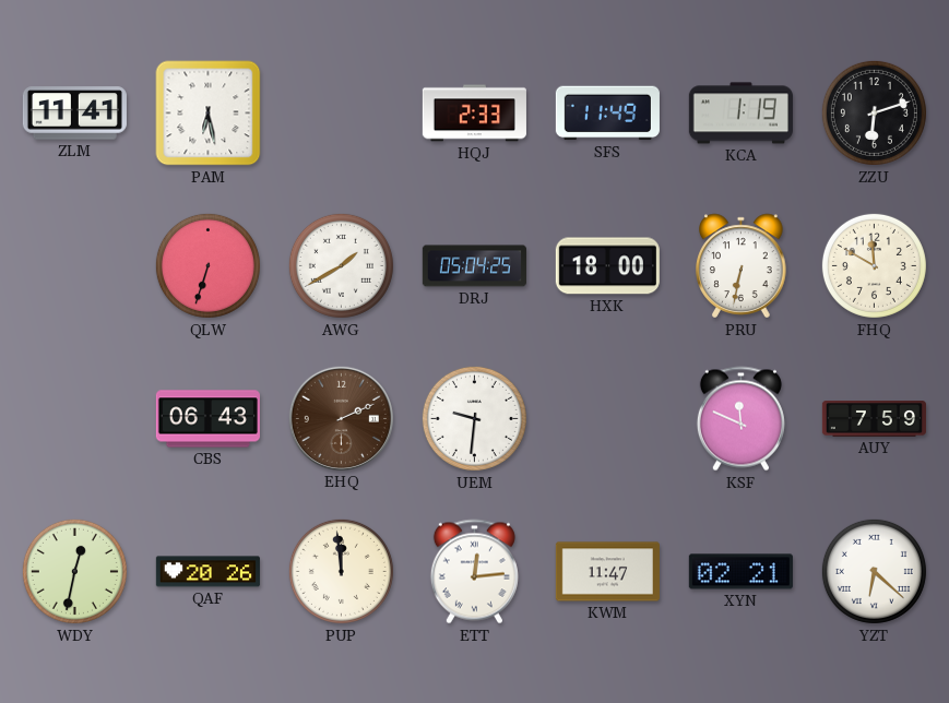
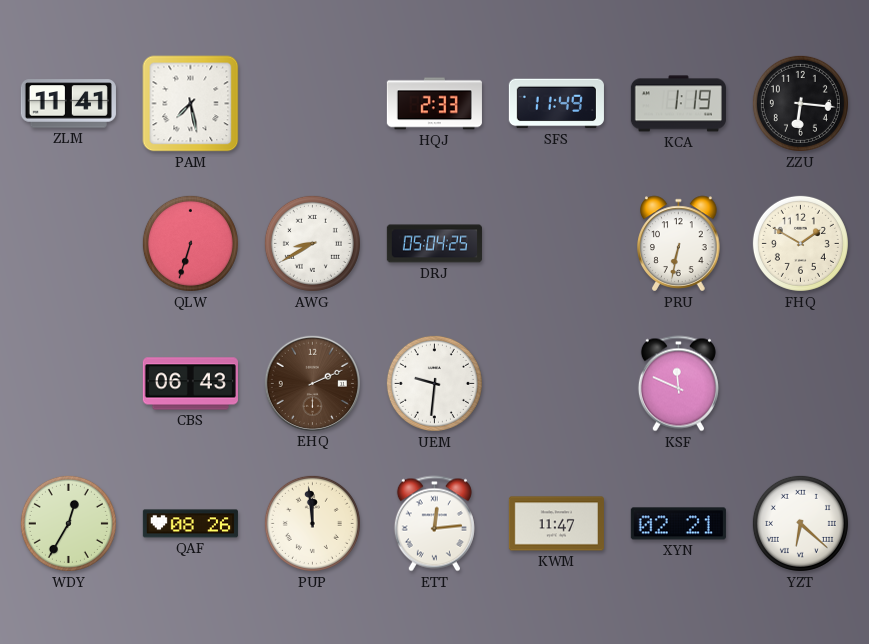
PAM: 6:28 -> 7:28
ZZU: 6:12 -> 6:16
AWG: 1:40 -> 8:40
HXK: 18:00 -> none
FHQ: 11:50 -> 1:50
AUY: 7:59 -> none
WDY: 12:32 -> 12:35
QAF: 20:26 -> 08:26
